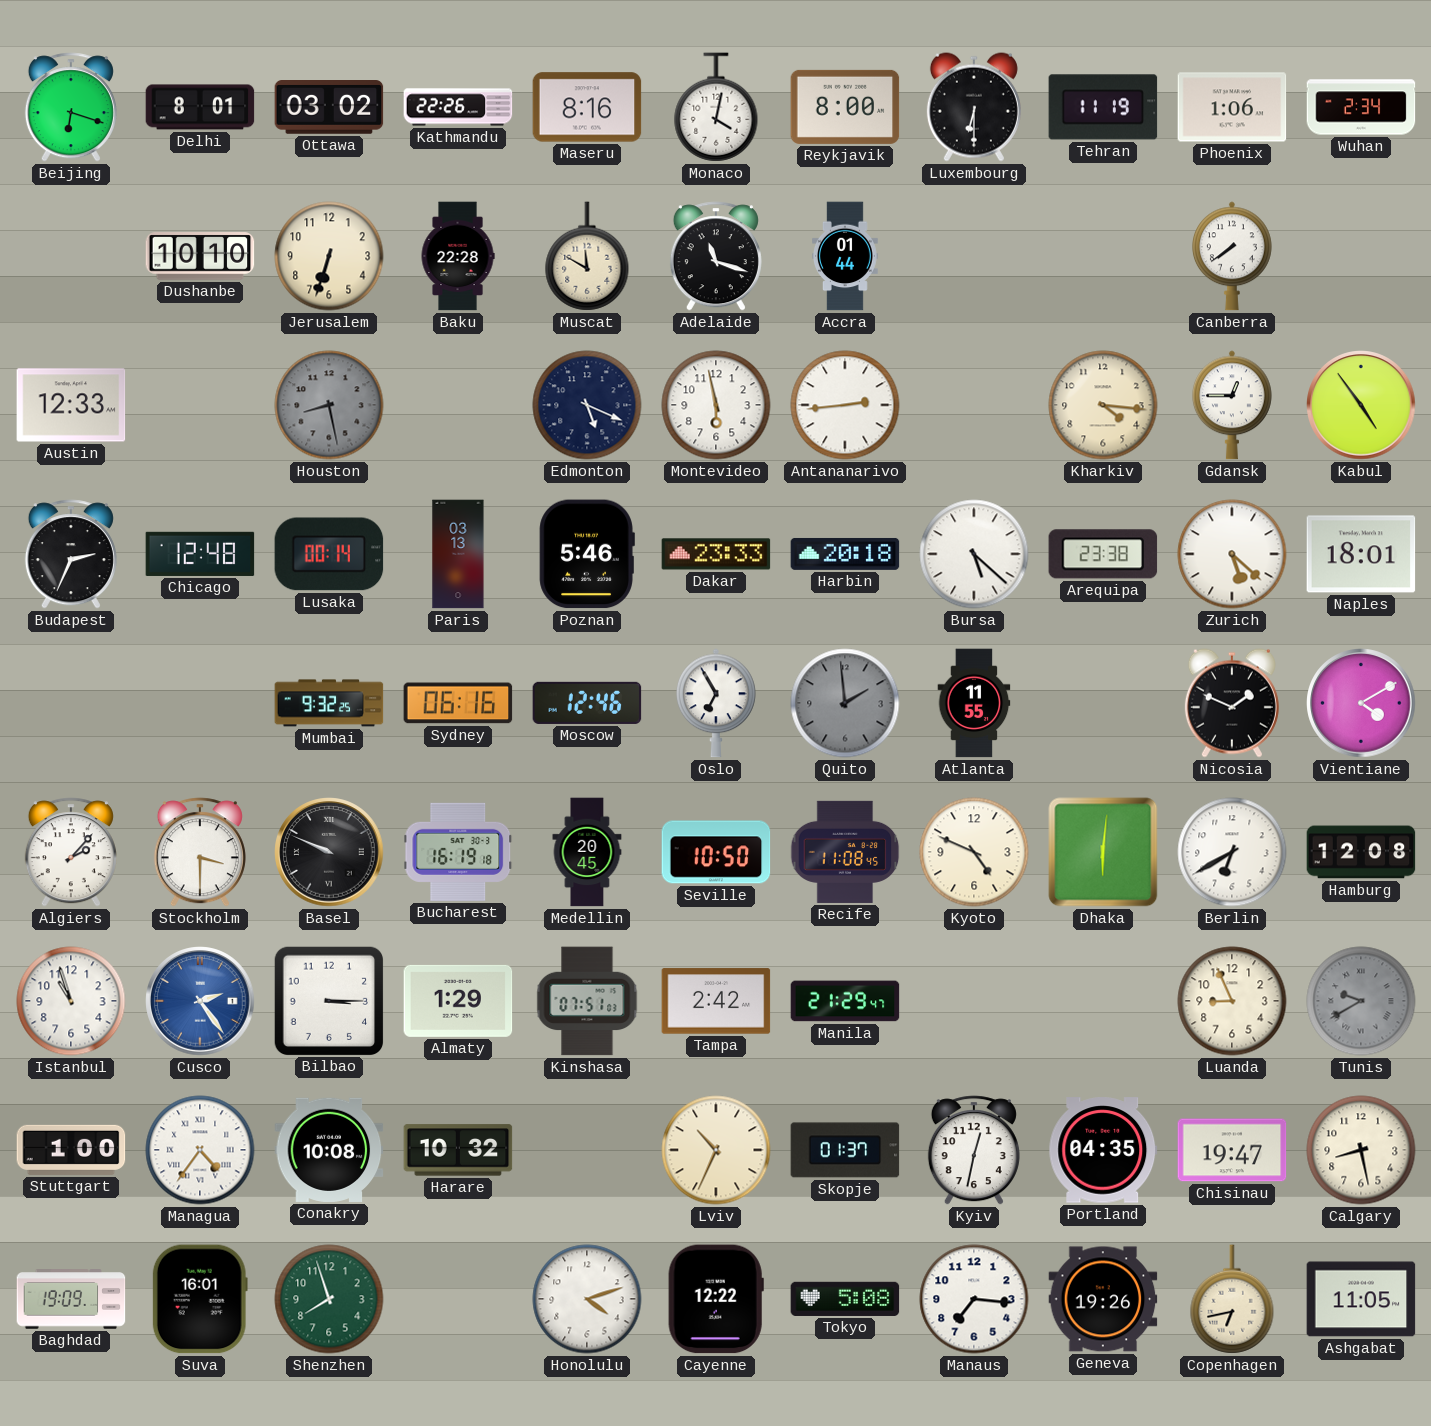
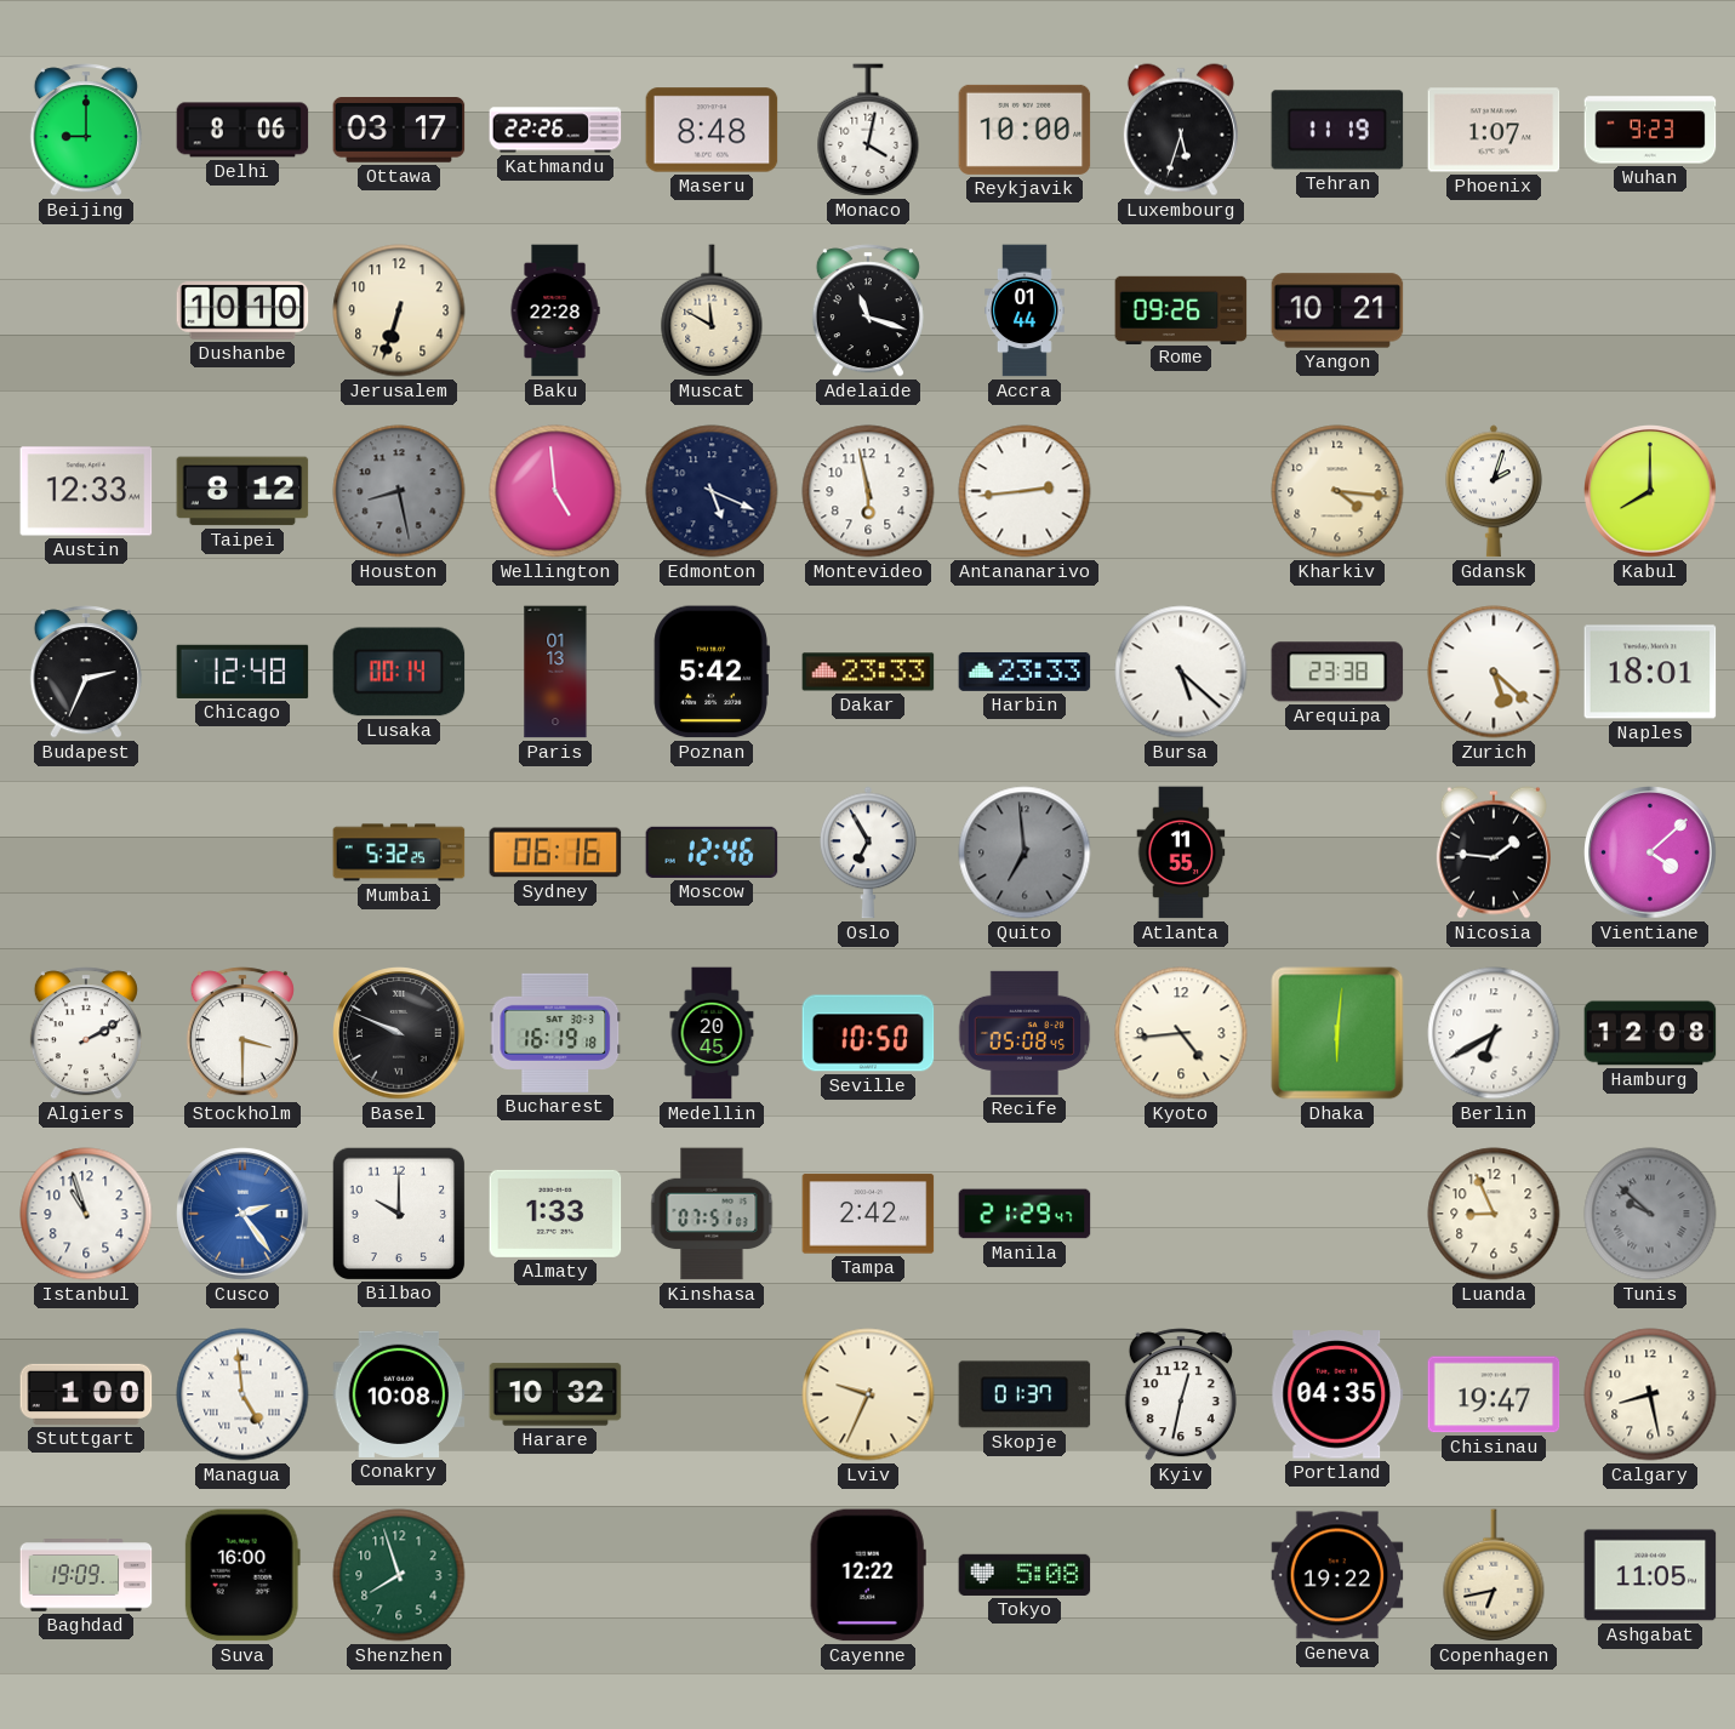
Beijing: 6:18 -> 9:00
Delhi: 8:01 -> 8:06
Ottawa: 03:02 -> 03:17
Maseru: 8:16 -> 8:48
Reykjavik: 8:00 -> 10:00
Luxembourg: 6:30 -> 5:33
Phoenix: 1:06 -> 1:07
Wuhan: 2:34 -> 9:23
Rome: none -> 09:26
Yangon: none -> 10:21
Canberra: 7:39 -> none
Taipei: none -> 8:12
Wellington: none -> 4:59
Gdansk: 12:45 -> 2:03
Kabul: 4:54 -> 8:00
Paris: 03:13 -> 01:13
Poznan: 5:46 -> 5:42
Harbin: 20:18 -> 23:33
Mumbai: 9:32 -> 5:32
Quito: 1:59 -> 6:59
Nicosia: 1:49 -> 1:46
Vientiane: 4:10 -> 4:08
Algiers: 2:07 -> 2:10
Recife: 11:08 -> 05:08
Kyoto: 4:49 -> 4:44
Bilbao: 3:15 -> 10:00
Almaty: 1:29 -> 1:33
Tunis: 9:40 -> 9:52
Managua: 4:36 -> 4:59
Lviv: 10:34 -> 9:34
Suva: 16:01 -> 16:00
Honolulu: 4:12 -> none
Manaus: 7:16 -> none
Geneva: 19:26 -> 19:22
